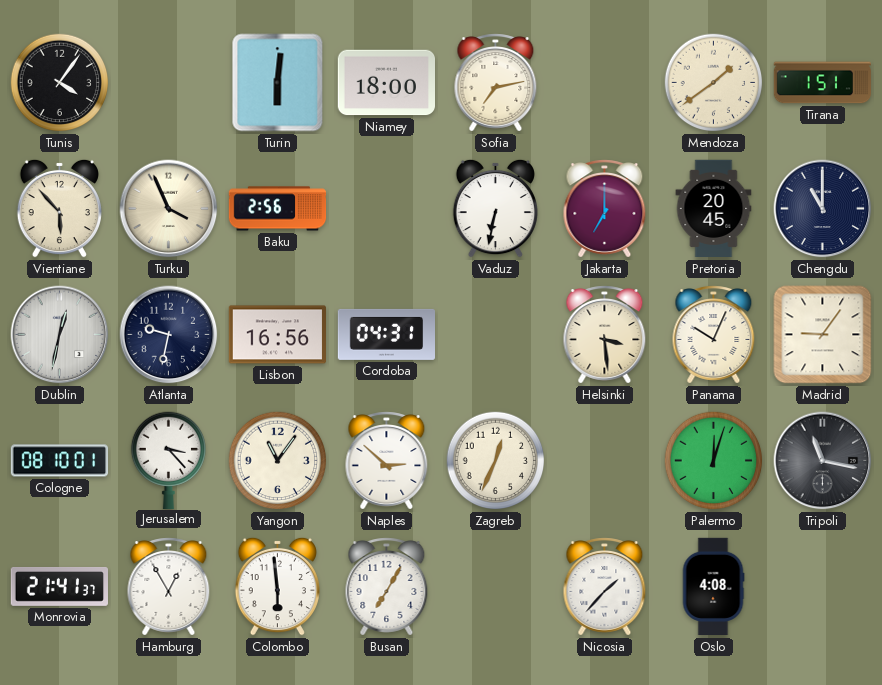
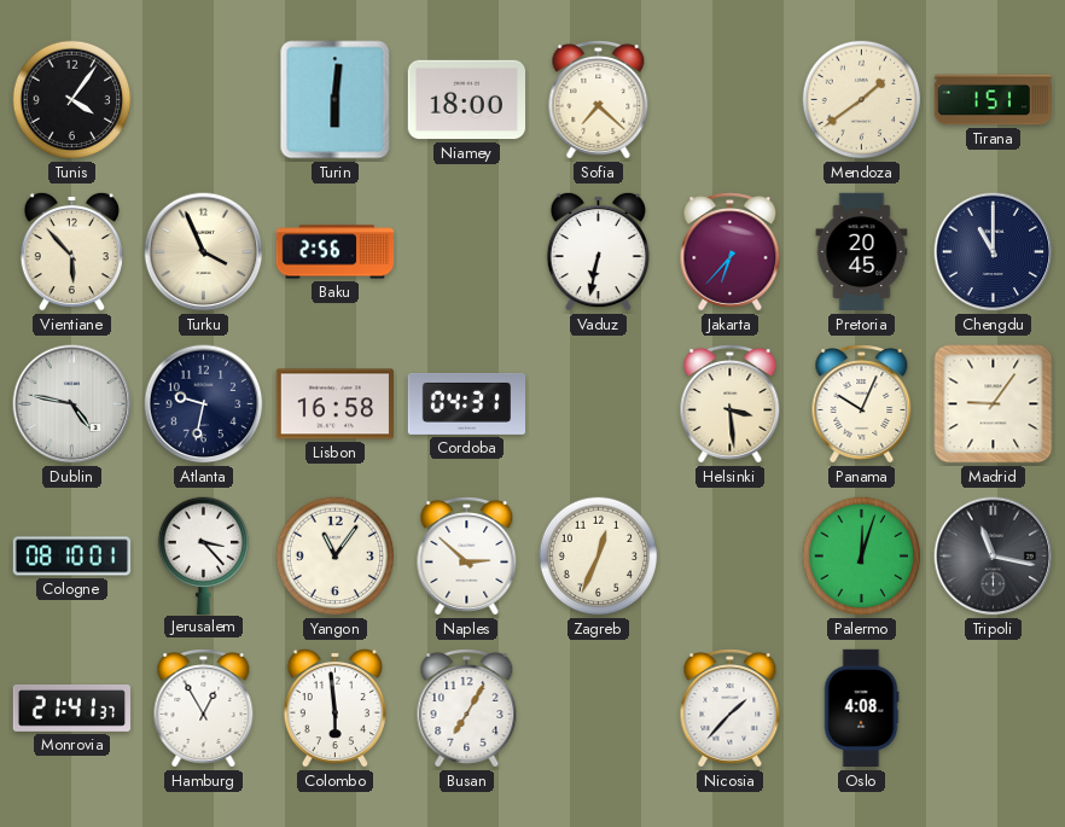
Sofia: 7:13 -> 7:22
Jakarta: 7:00 -> 6:37
Dublin: 12:32 -> 4:47
Lisbon: 16:56 -> 16:58
